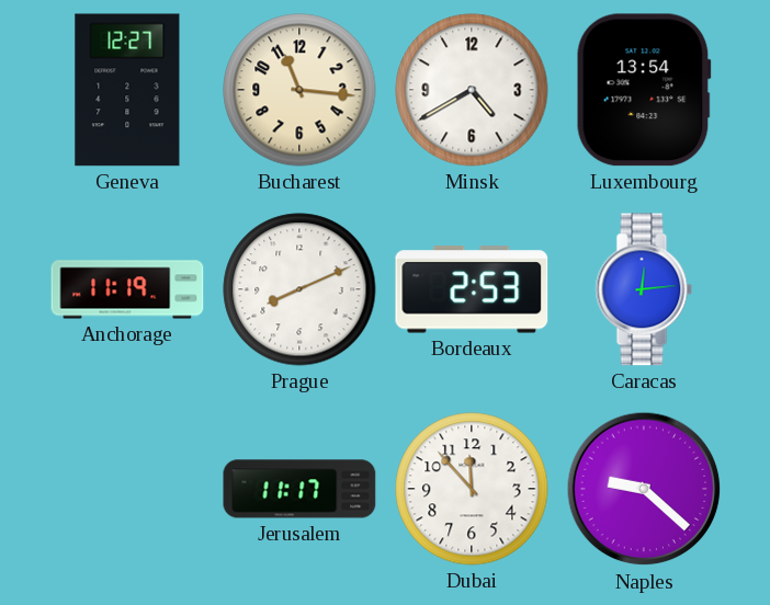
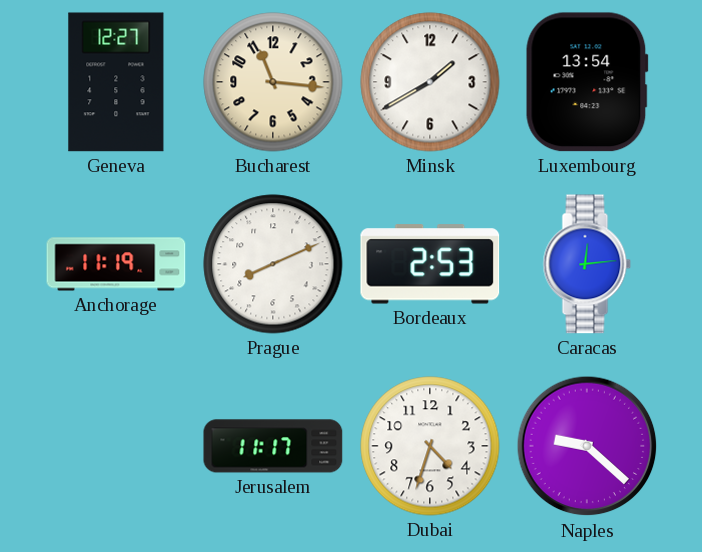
Minsk: 4:40 -> 1:40
Dubai: 11:53 -> 4:33
